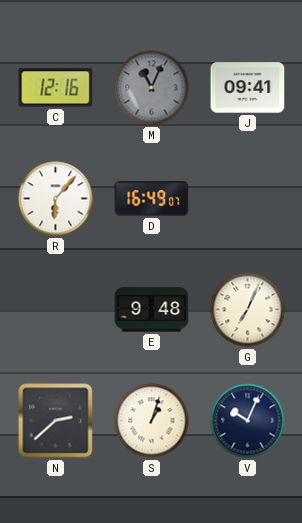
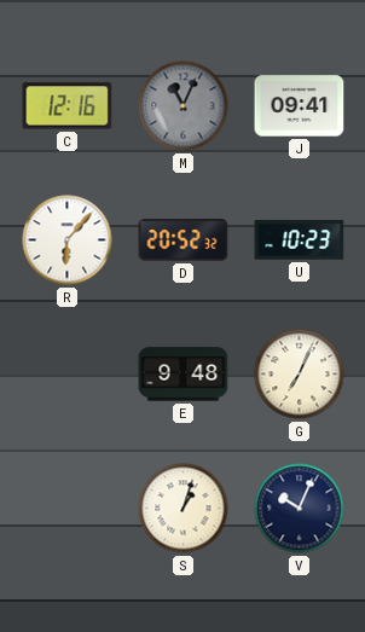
D: 16:49 -> 20:52
U: none -> 10:23
N: 2:38 -> none
